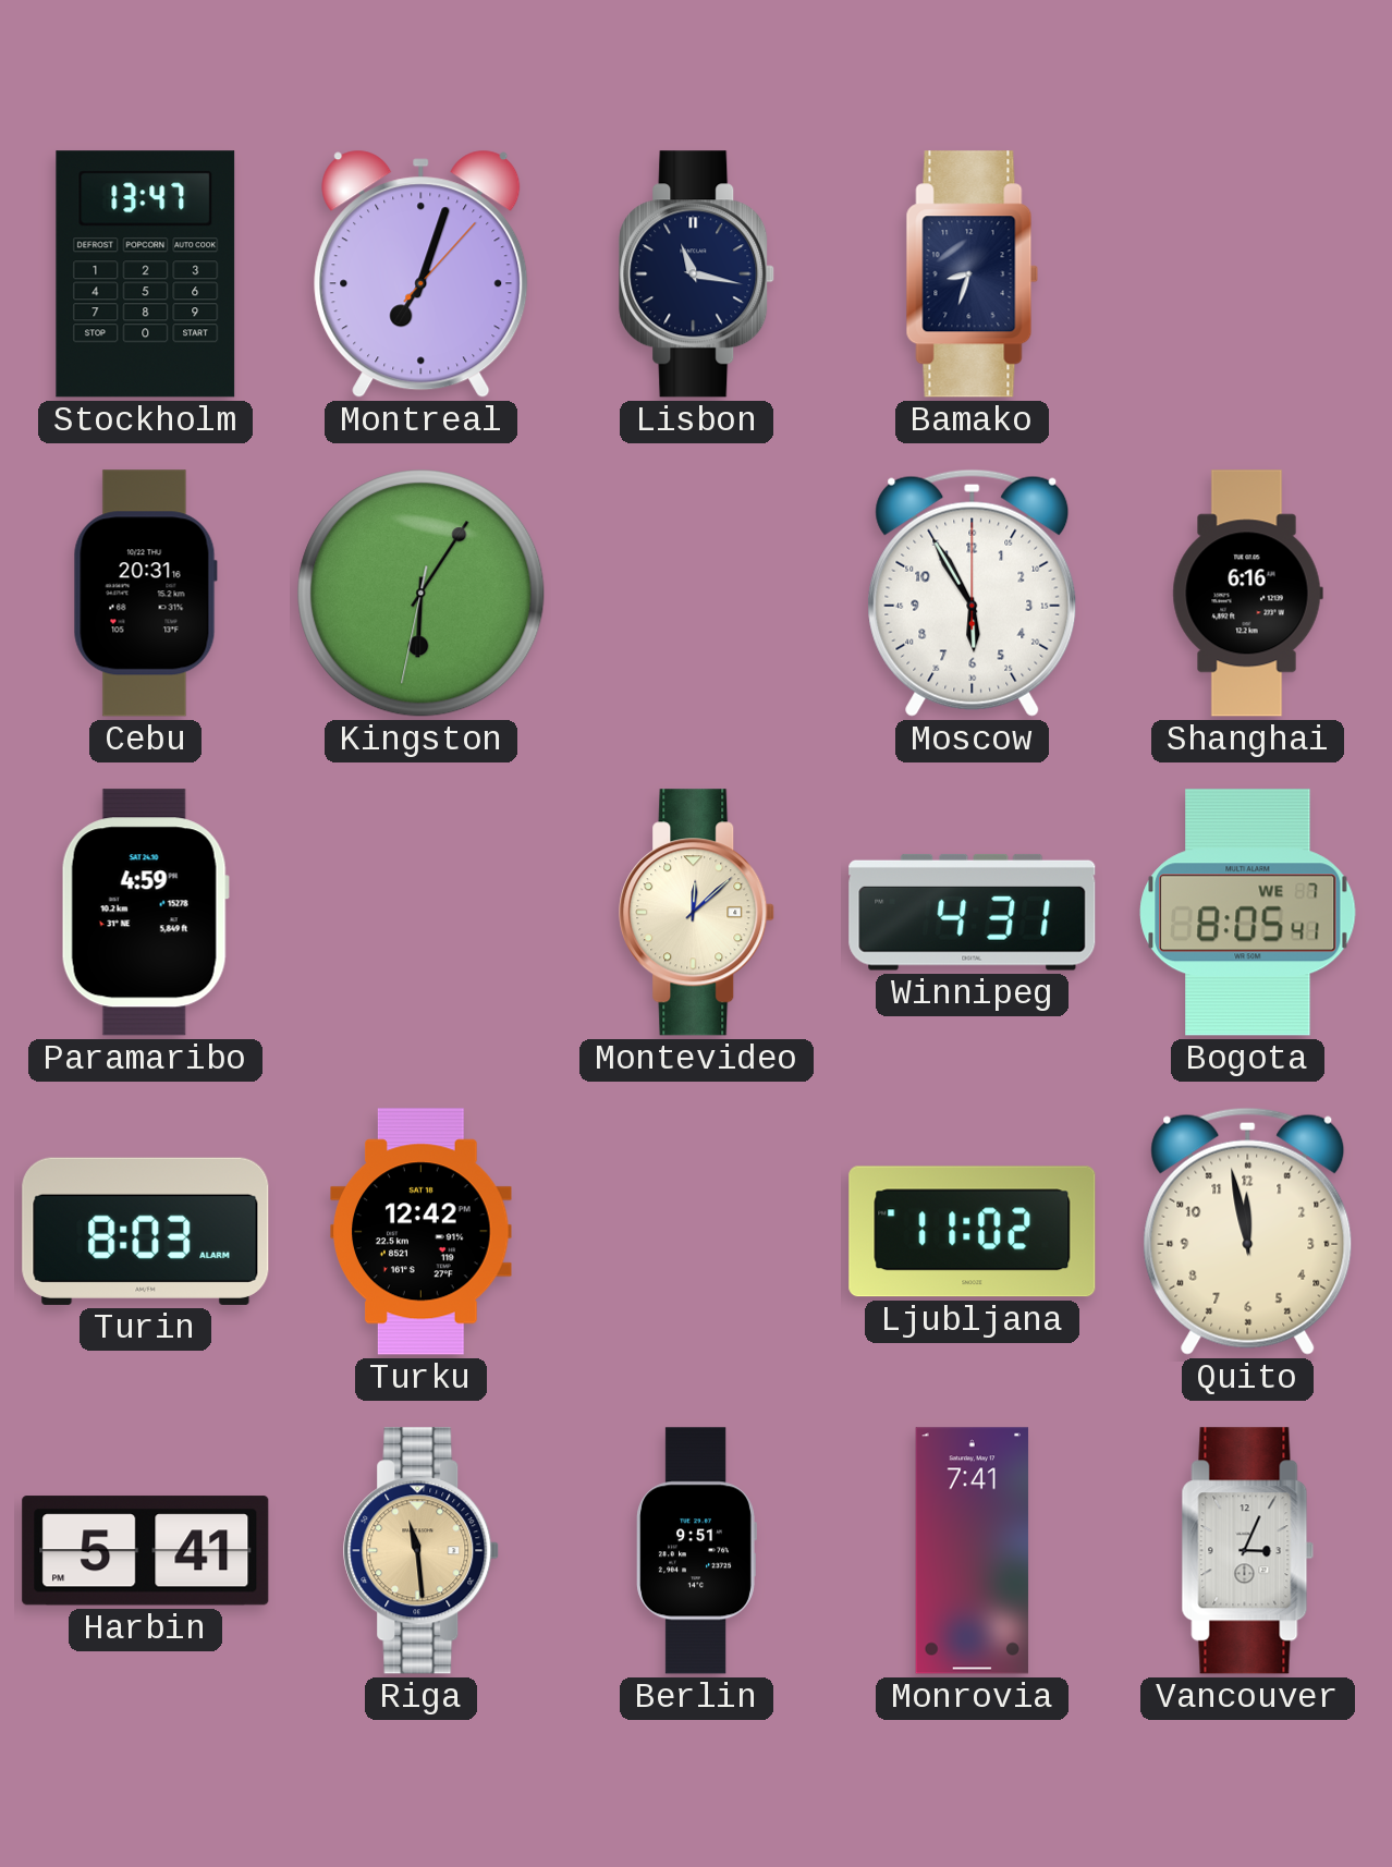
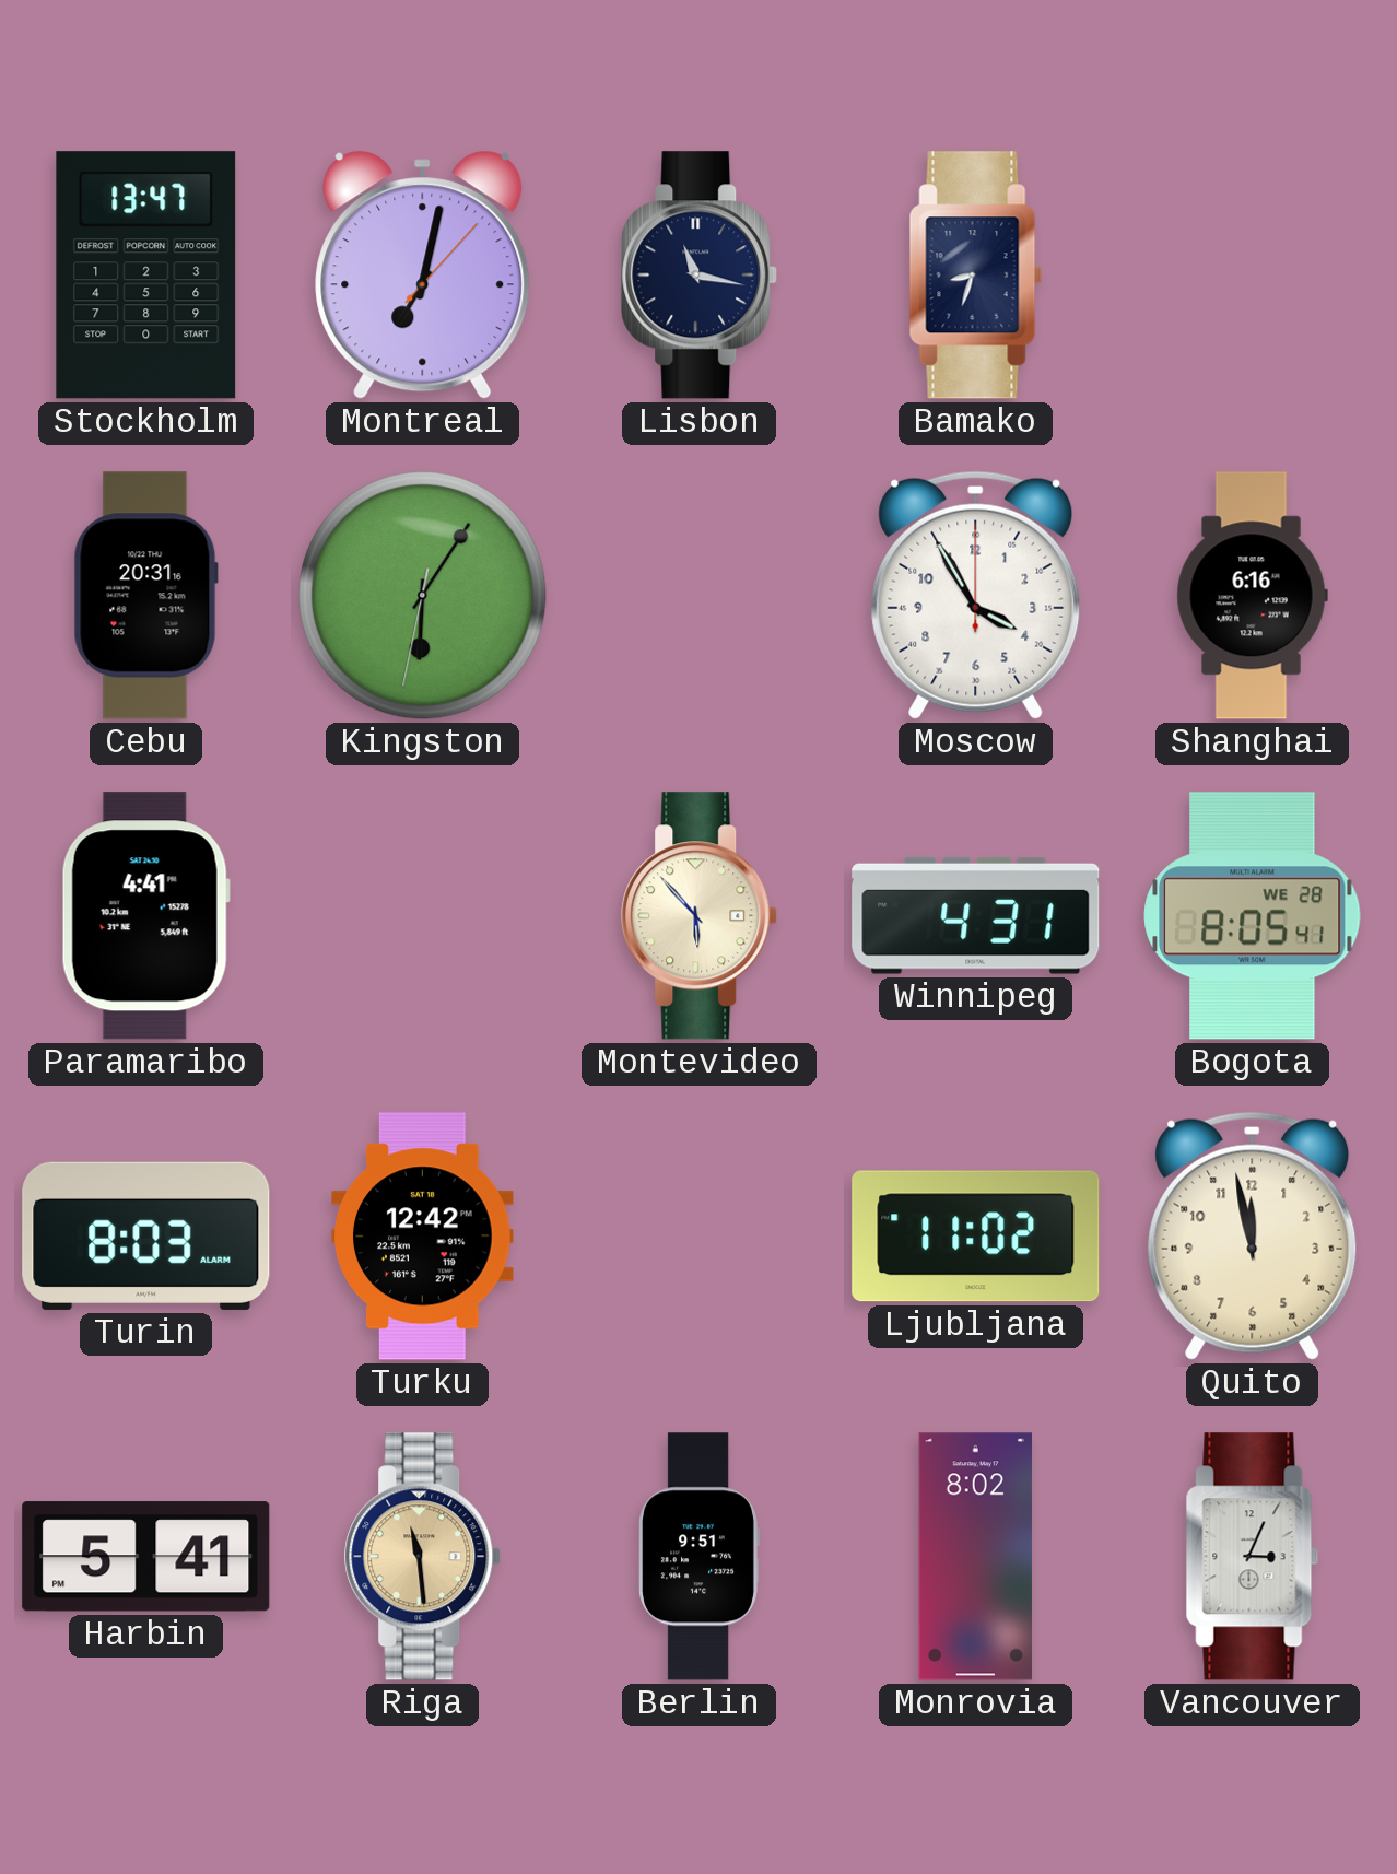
Montreal: 7:03 -> 7:02
Moscow: 5:55 -> 3:55
Paramaribo: 4:59 -> 4:41
Montevideo: 12:08 -> 5:53
Bogota date: WE 7 -> WE 28
Monrovia: 7:41 -> 8:02
